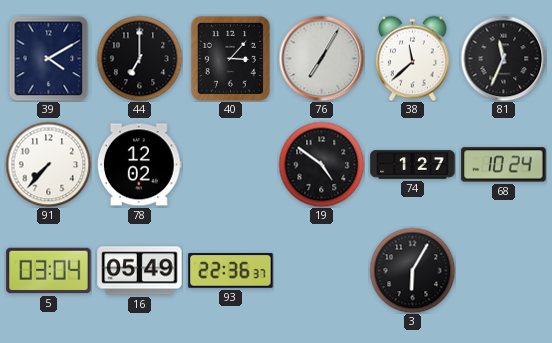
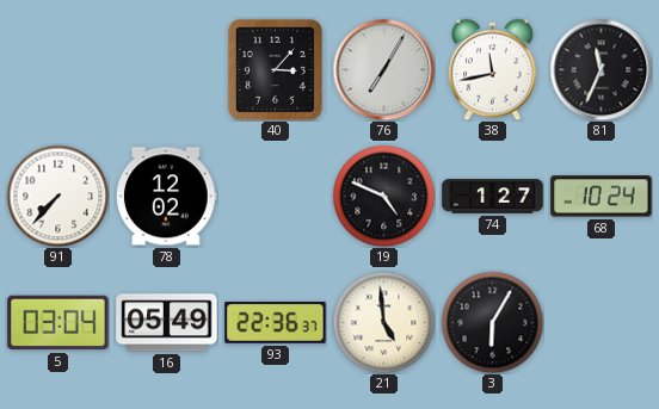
39: 4:10 -> none
44: 7:00 -> none
38: 11:38 -> 11:43
19: 4:51 -> 4:49
21: none -> 4:59
